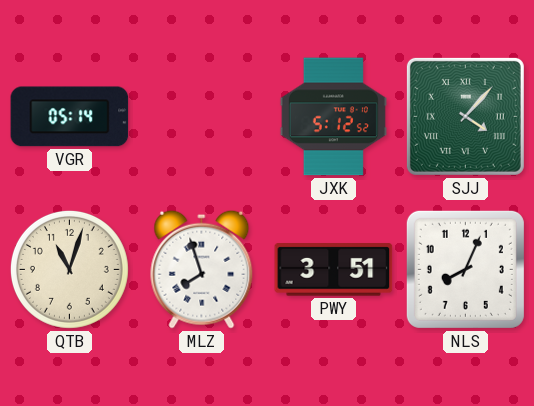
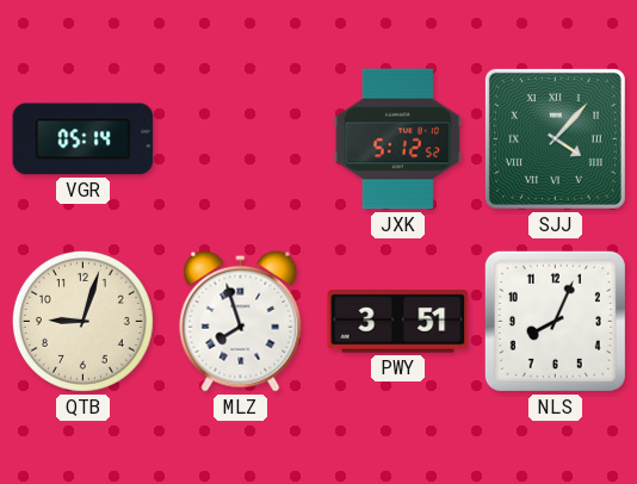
QTB: 11:03 -> 9:03
